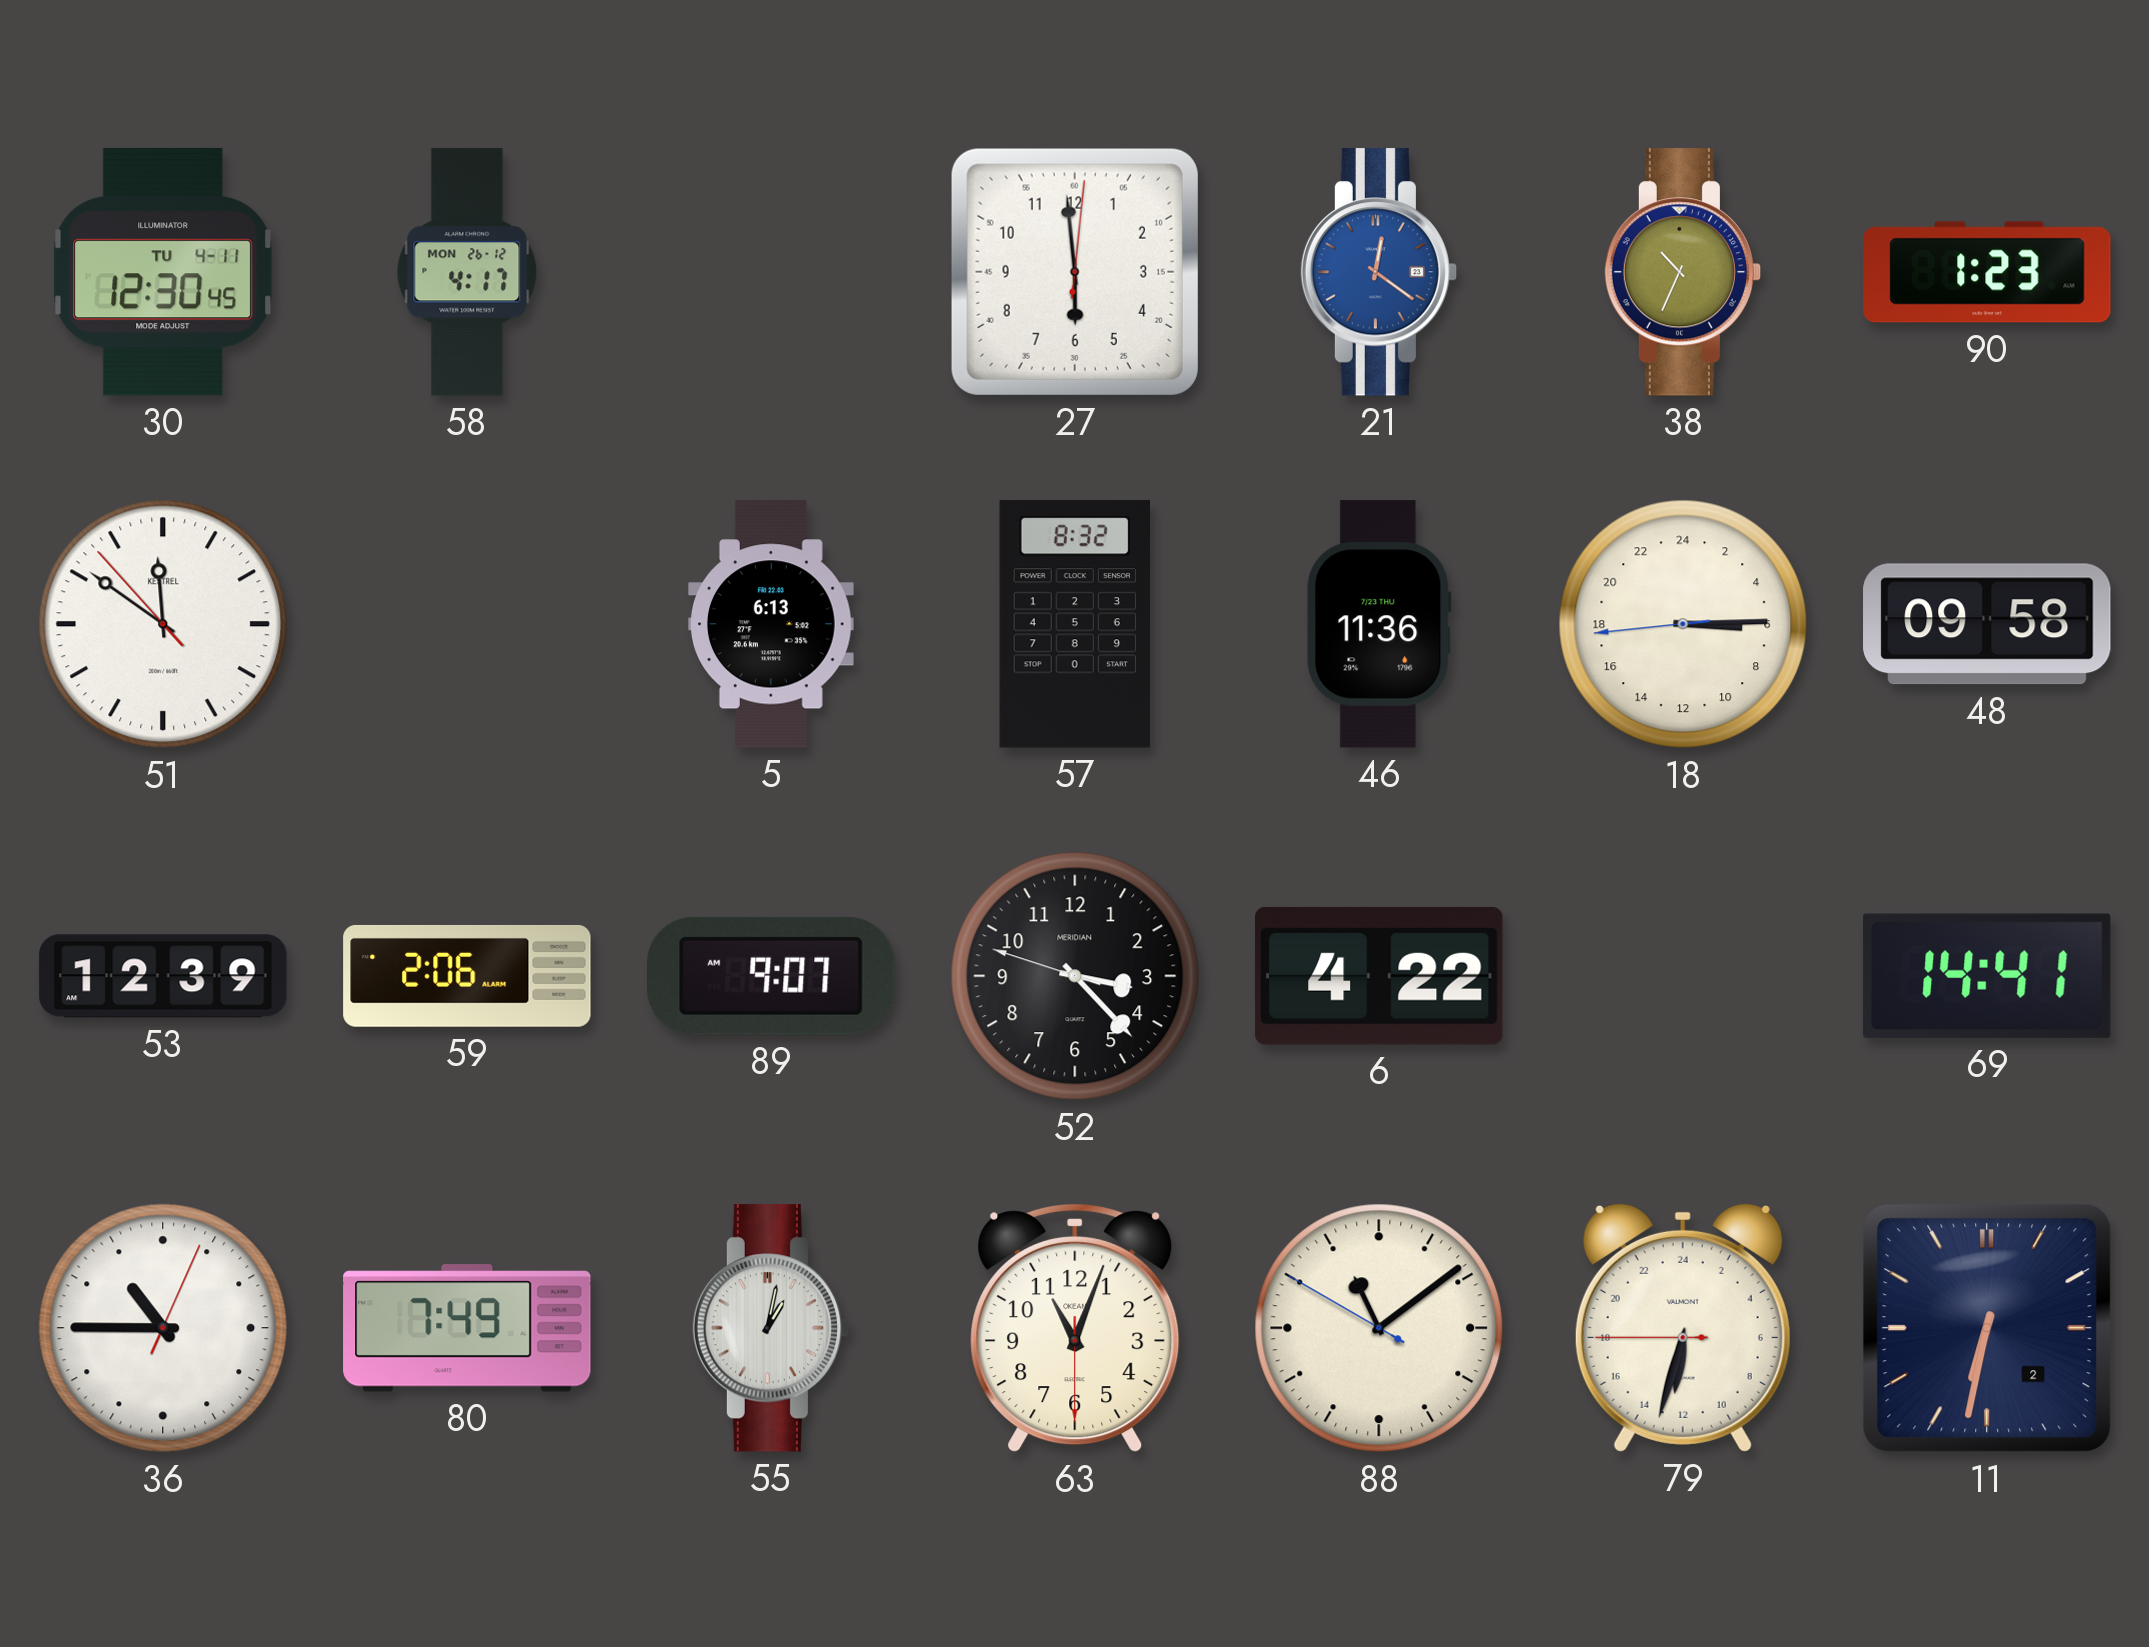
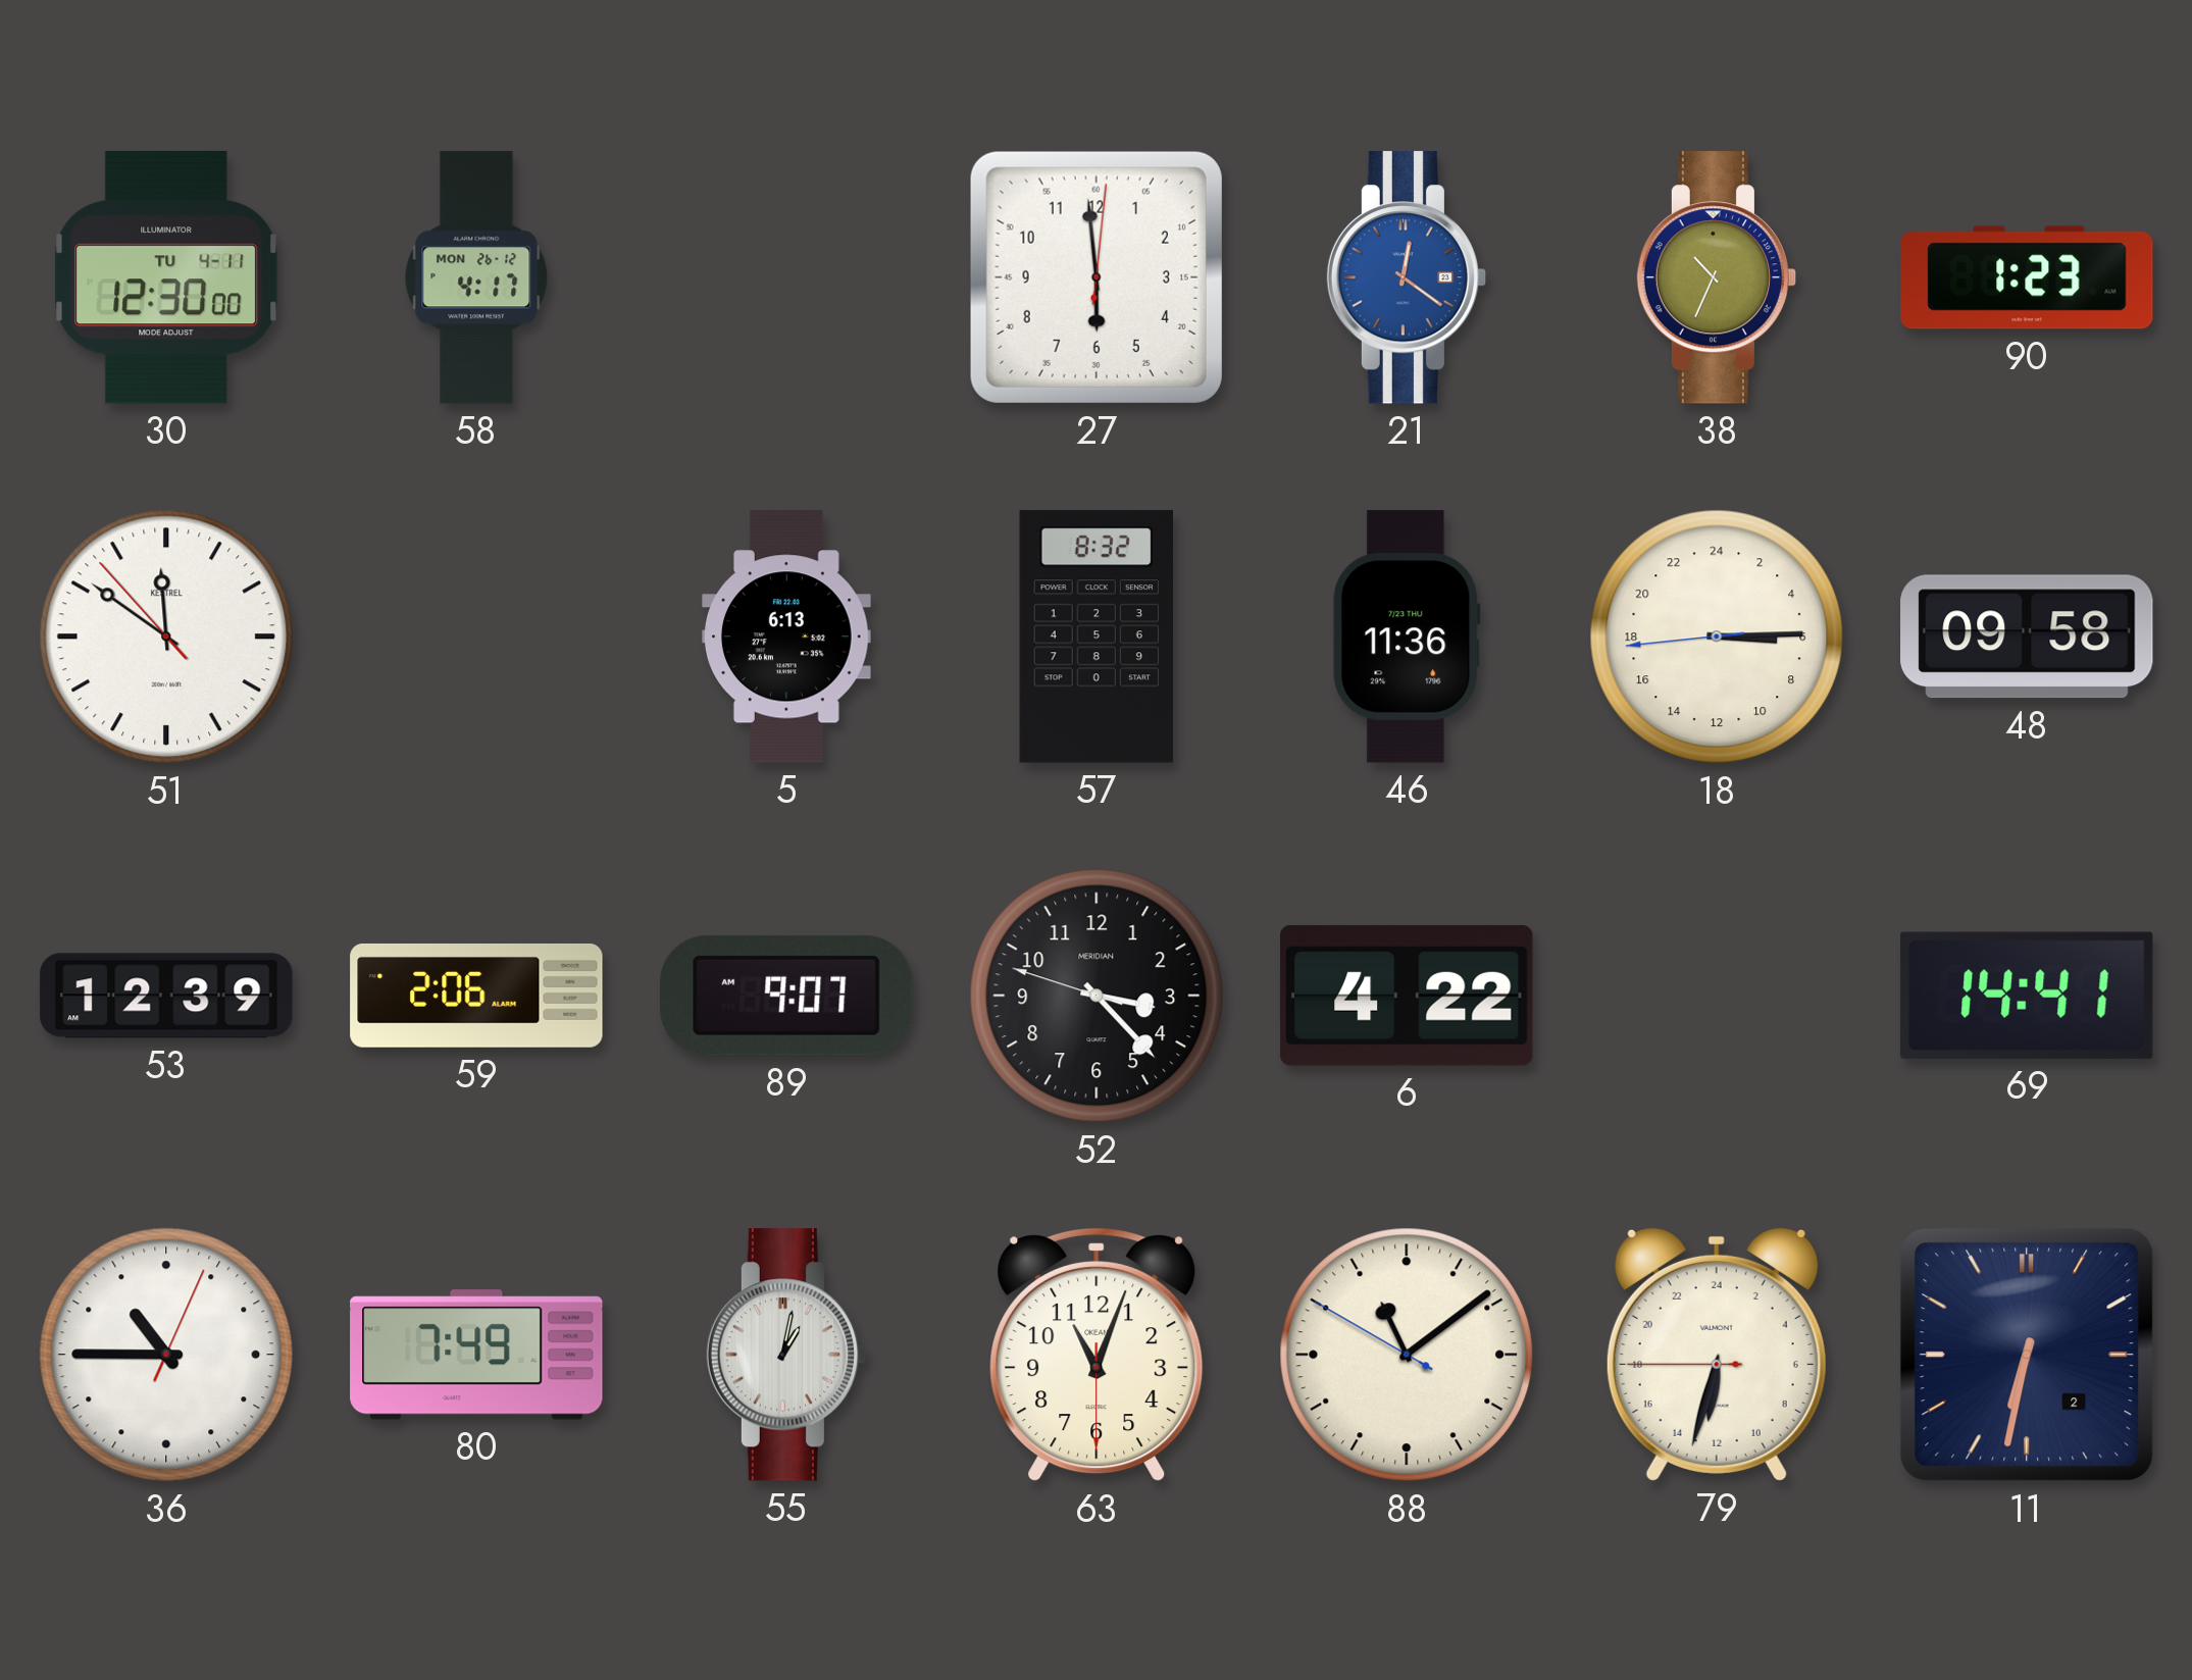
30: 12:30:45 -> 12:30:00
